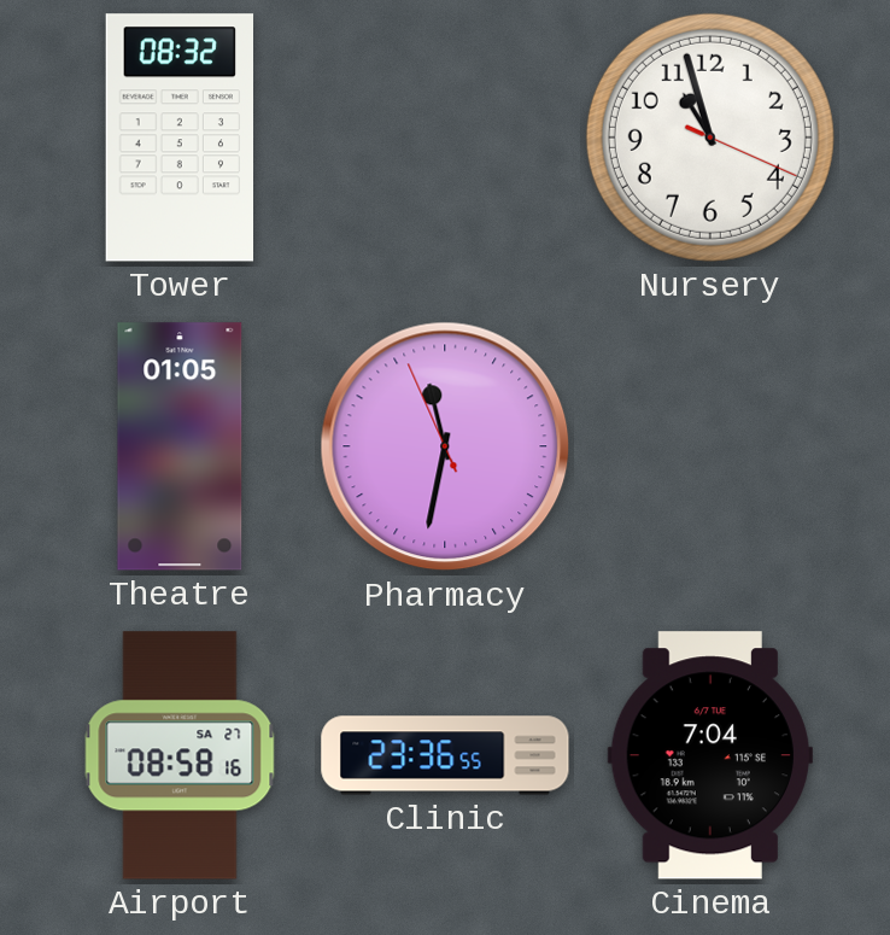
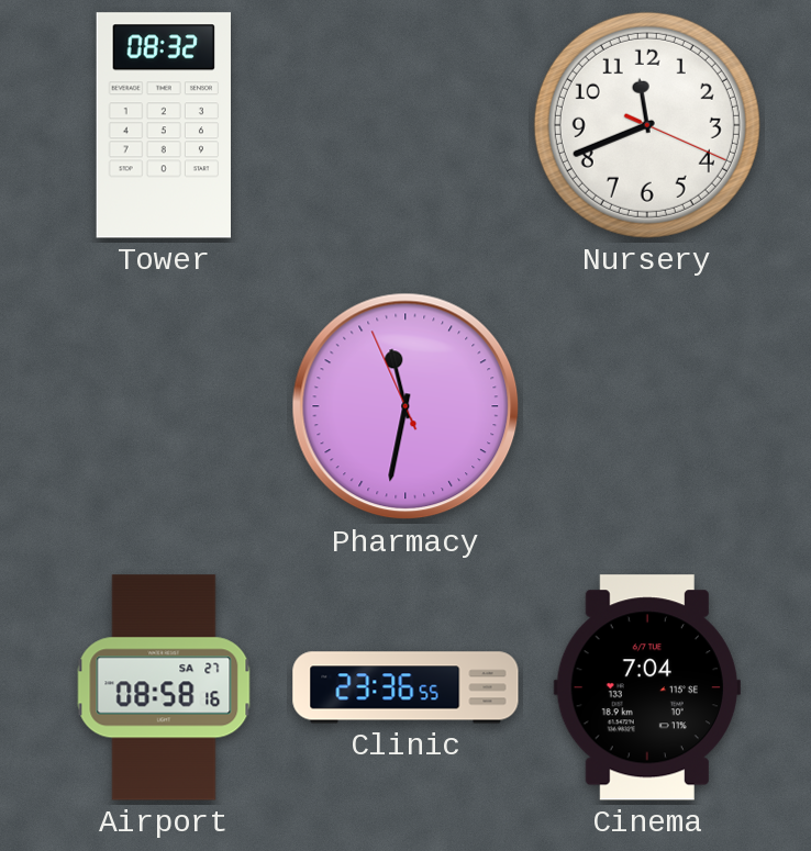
Nursery: 10:57 -> 11:41
Theatre: 01:05 -> none
